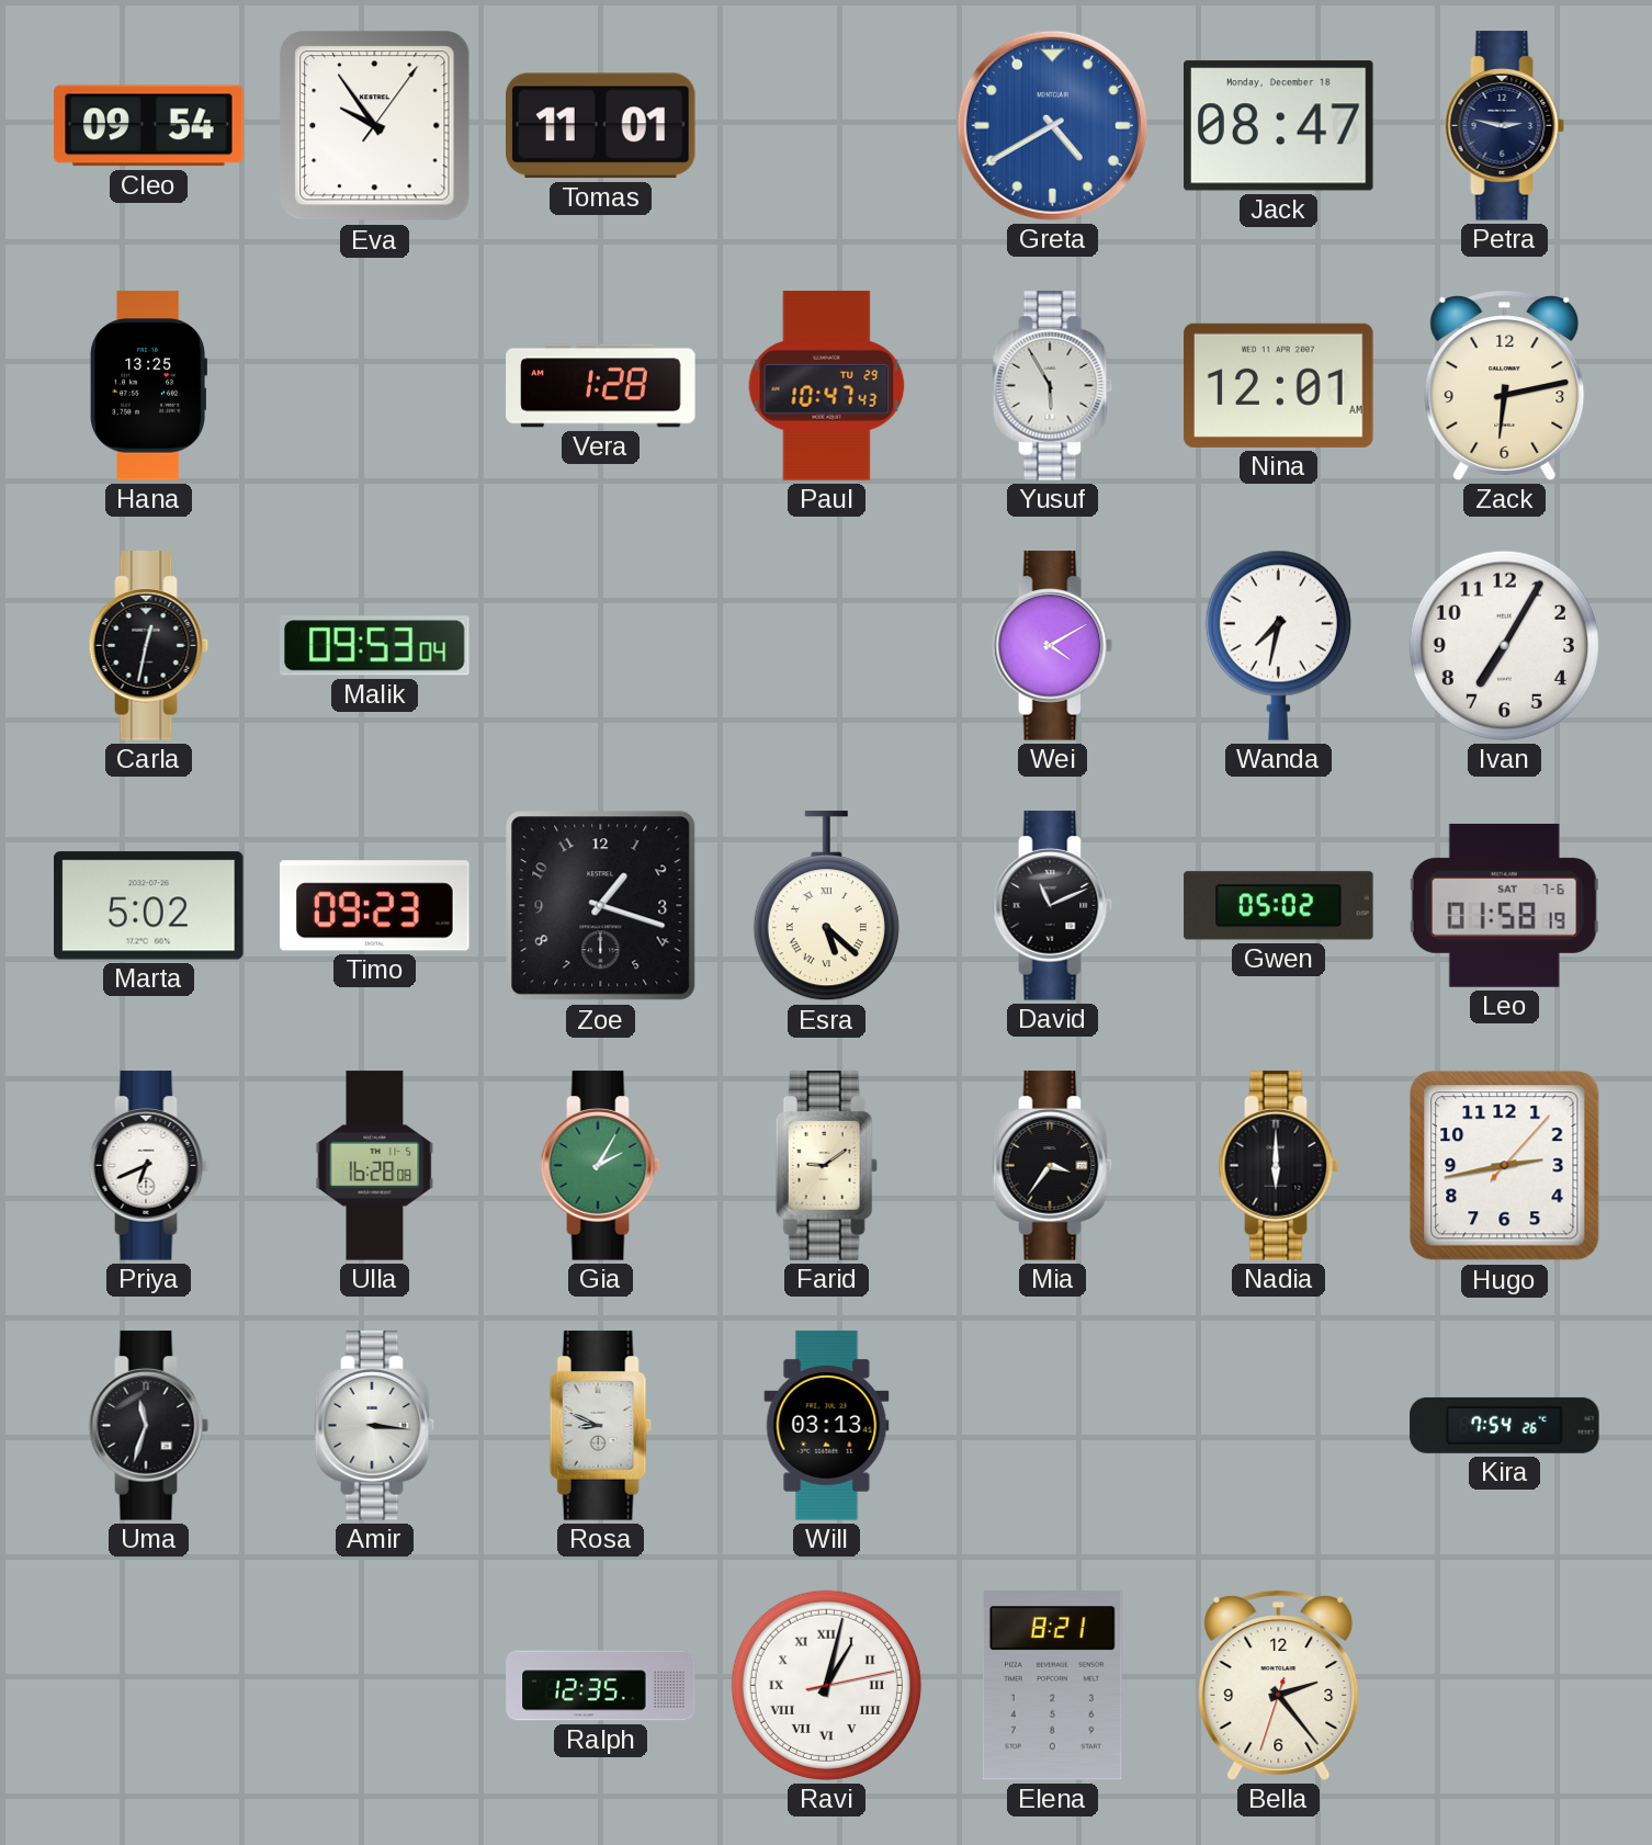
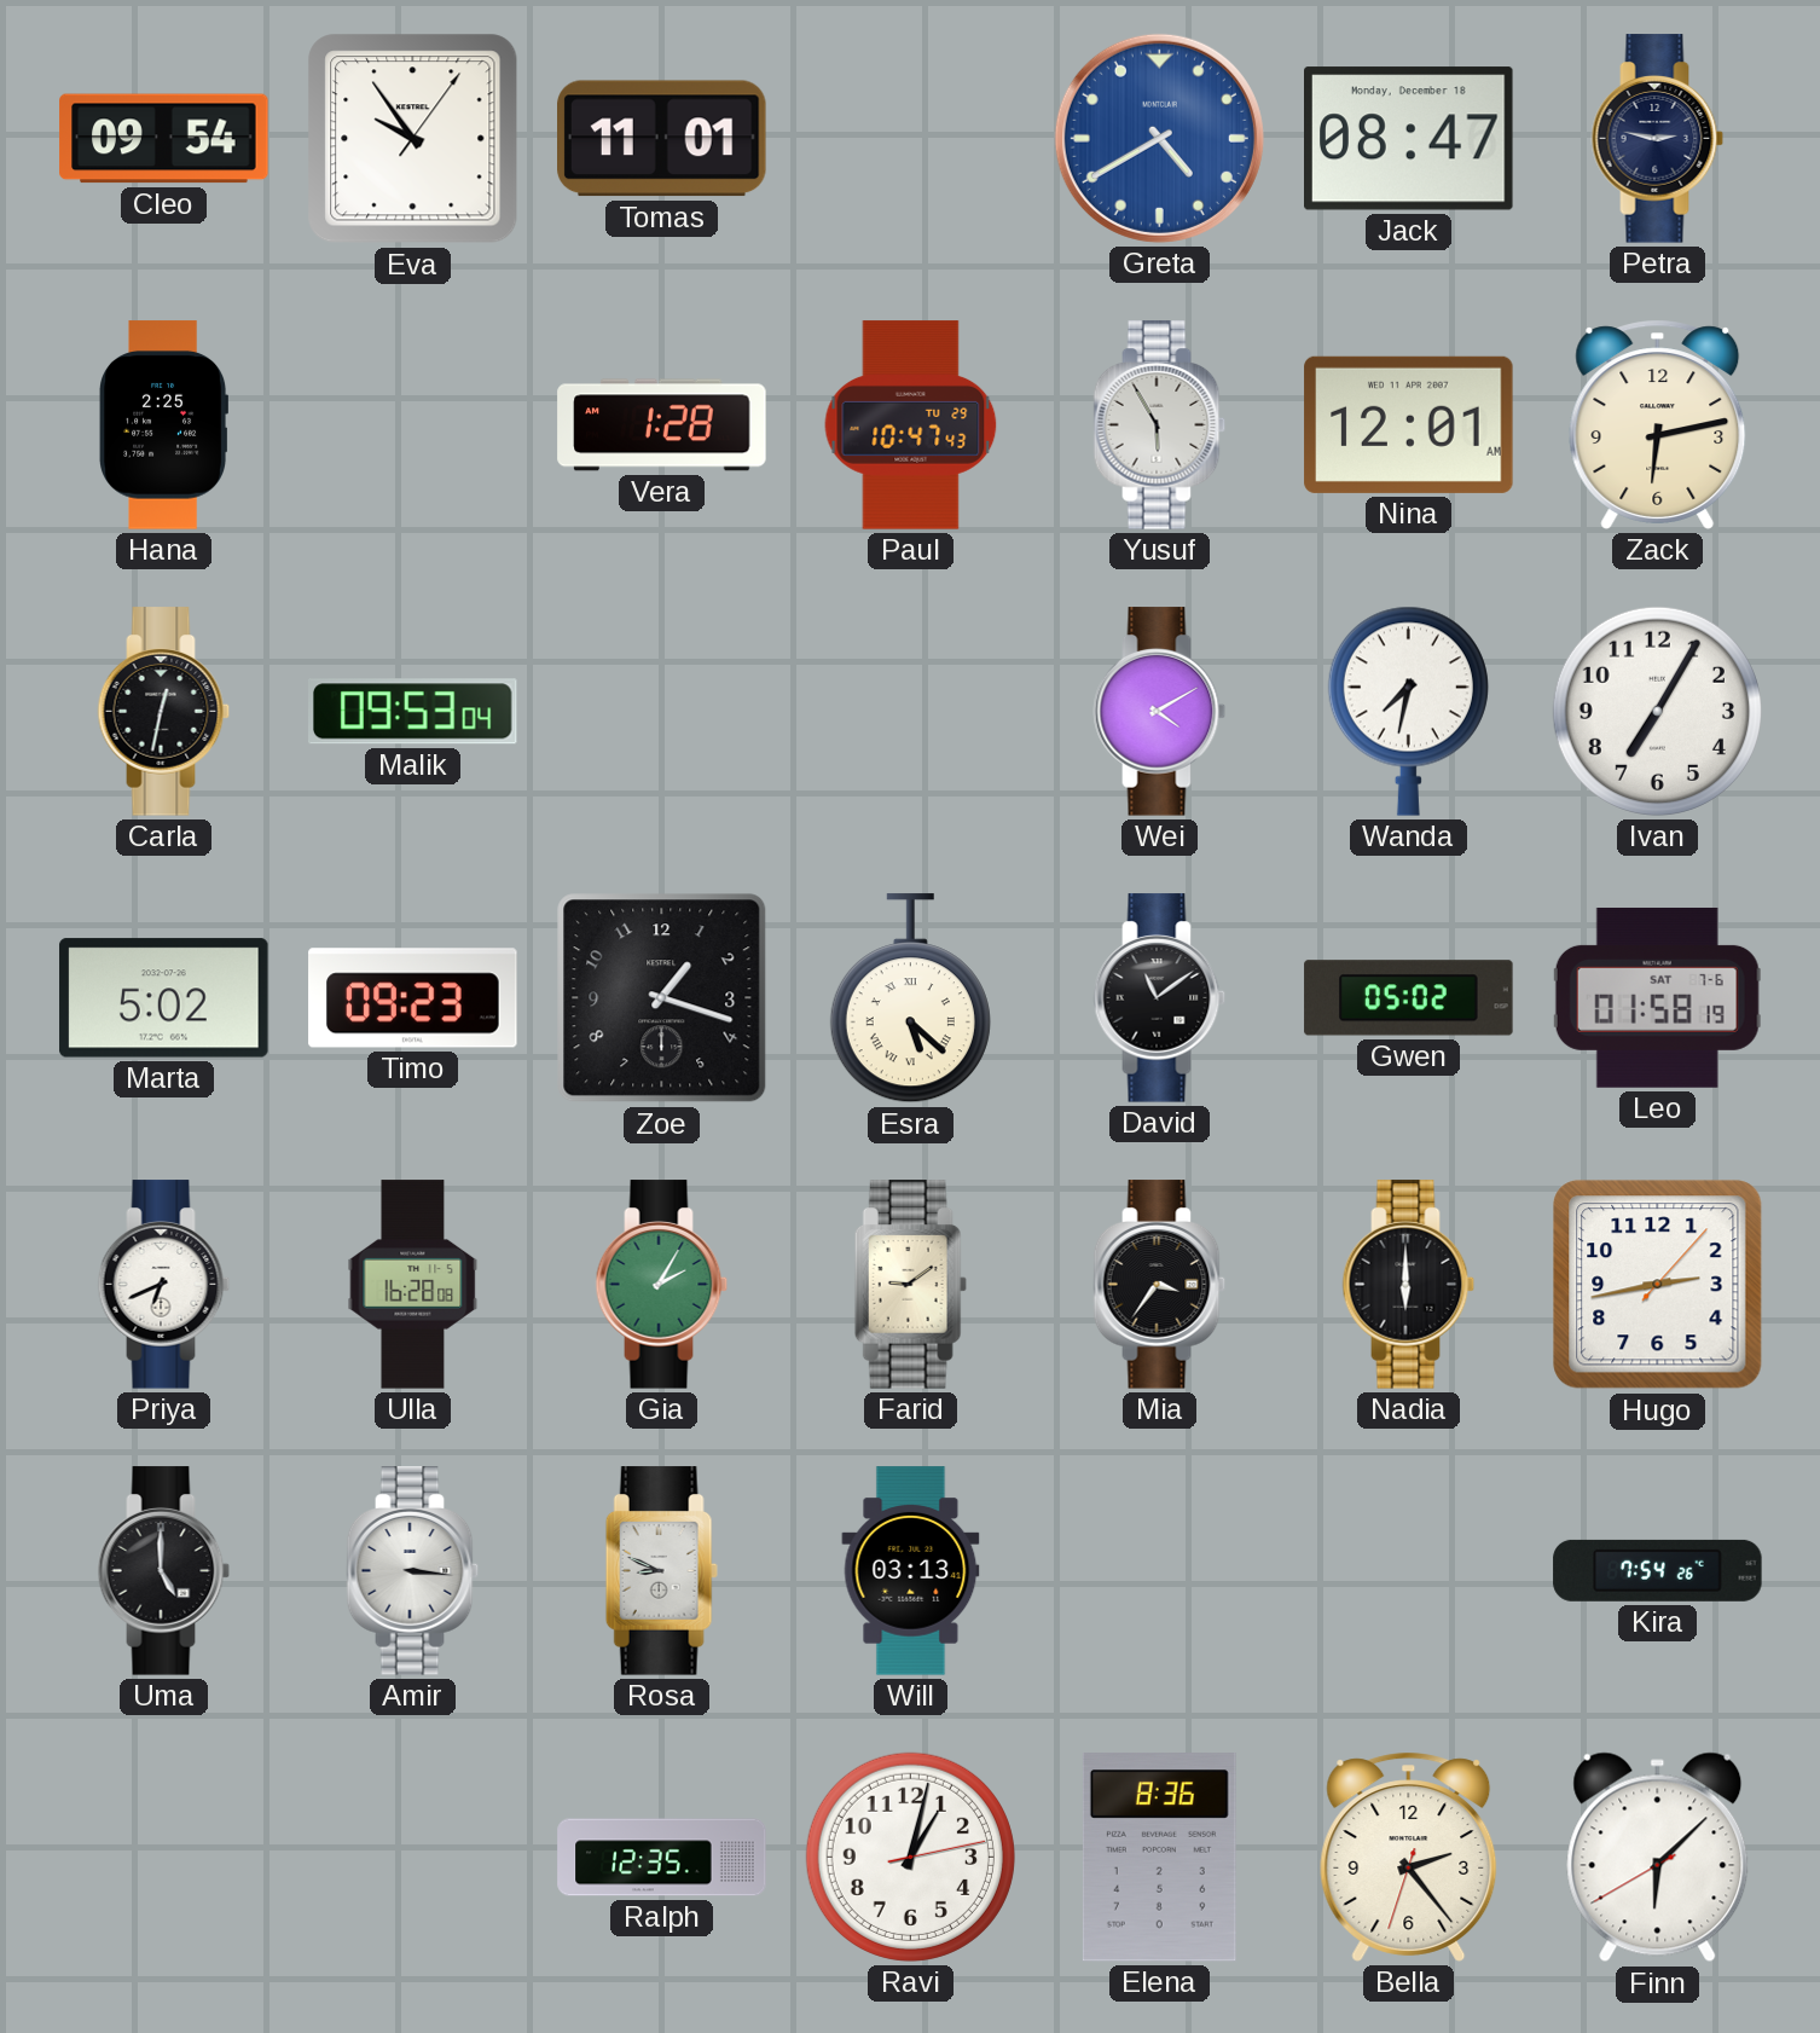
Hana: 13:25 -> 2:25
David: 11:11 -> 11:09
Uma: 11:33 -> 5:00
Ravi numerals: Roman -> Arabic
Elena: 8:21 -> 8:36
Finn: none -> 6:07
